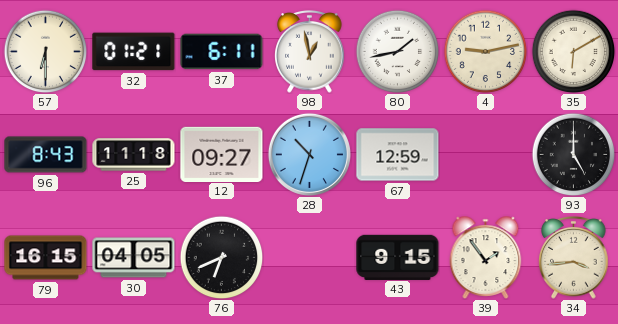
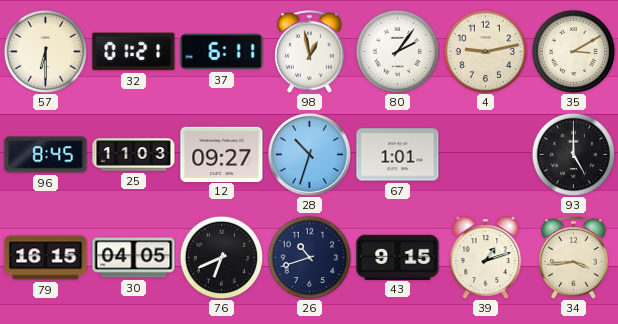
80: 1:43 -> 2:06
35: 6:10 -> 3:10
96: 8:43 -> 8:45
25: 11:18 -> 11:03
67: 12:59 -> 1:01
26: none -> 10:42
39: 1:54 -> 1:12
